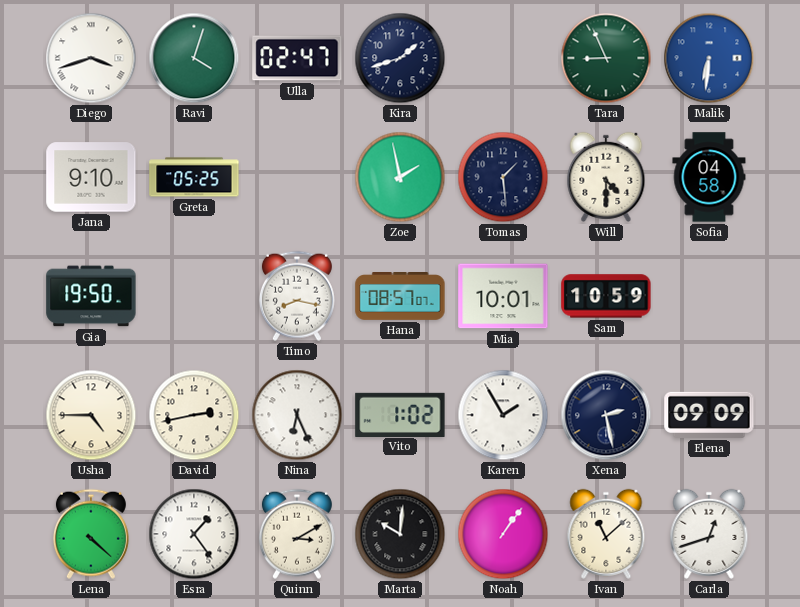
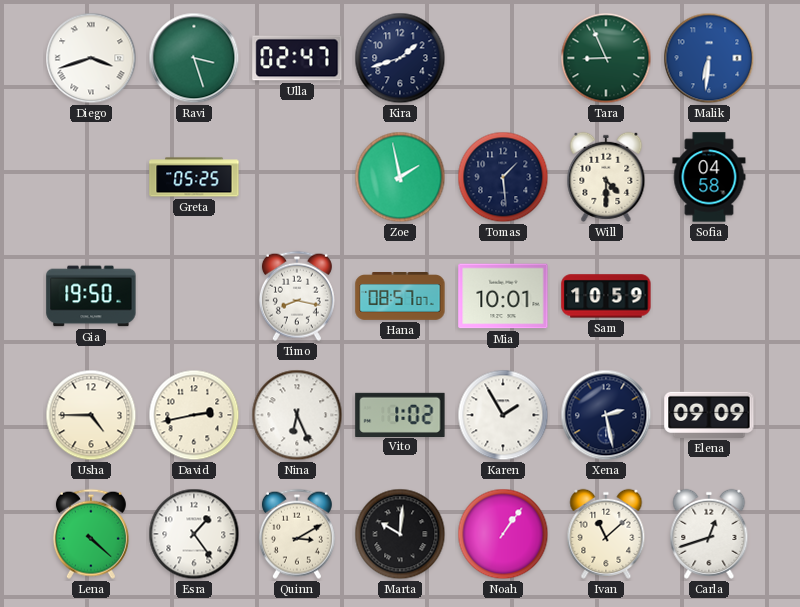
Ravi: 4:03 -> 3:27
Jana: 9:10 -> none
